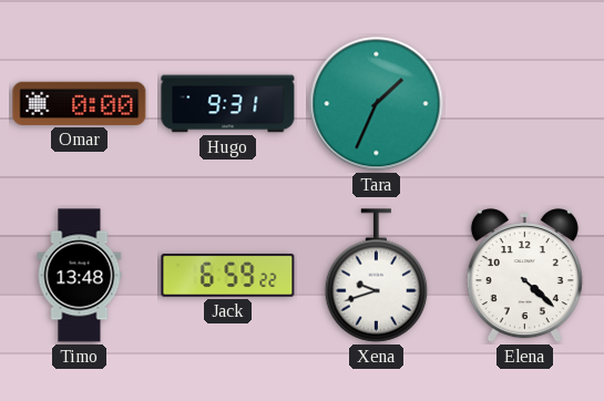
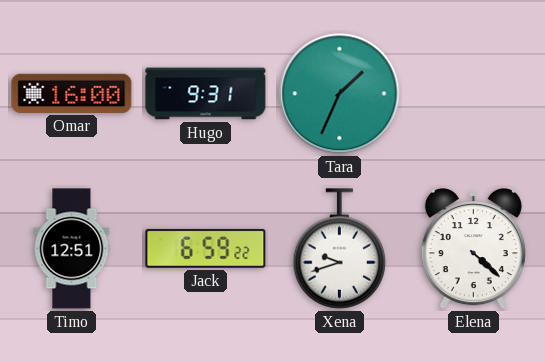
Omar: 0:00 -> 16:00
Timo: 13:48 -> 12:51
